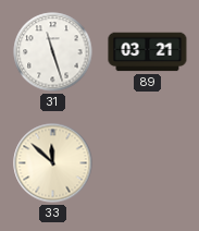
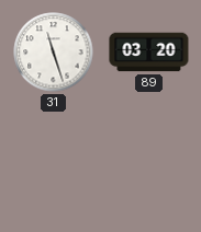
89: 03:21 -> 03:20
33: 11:52 -> none
